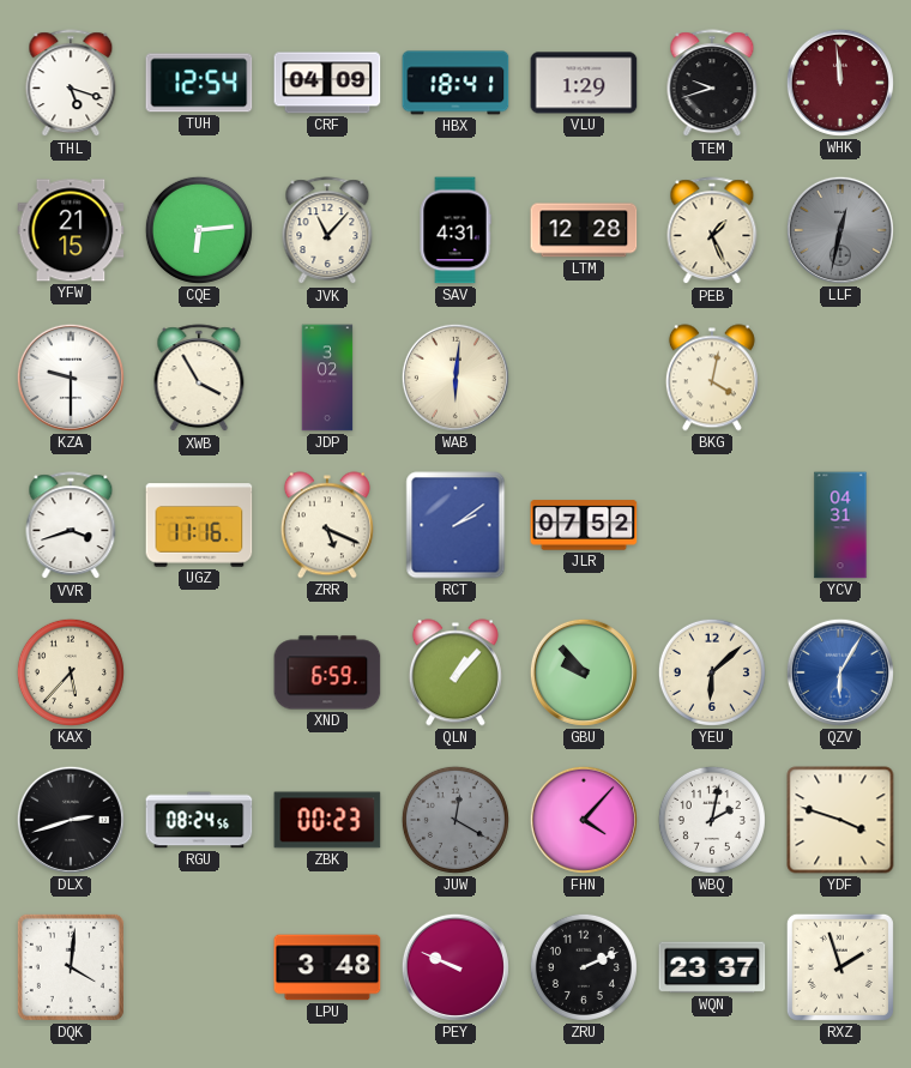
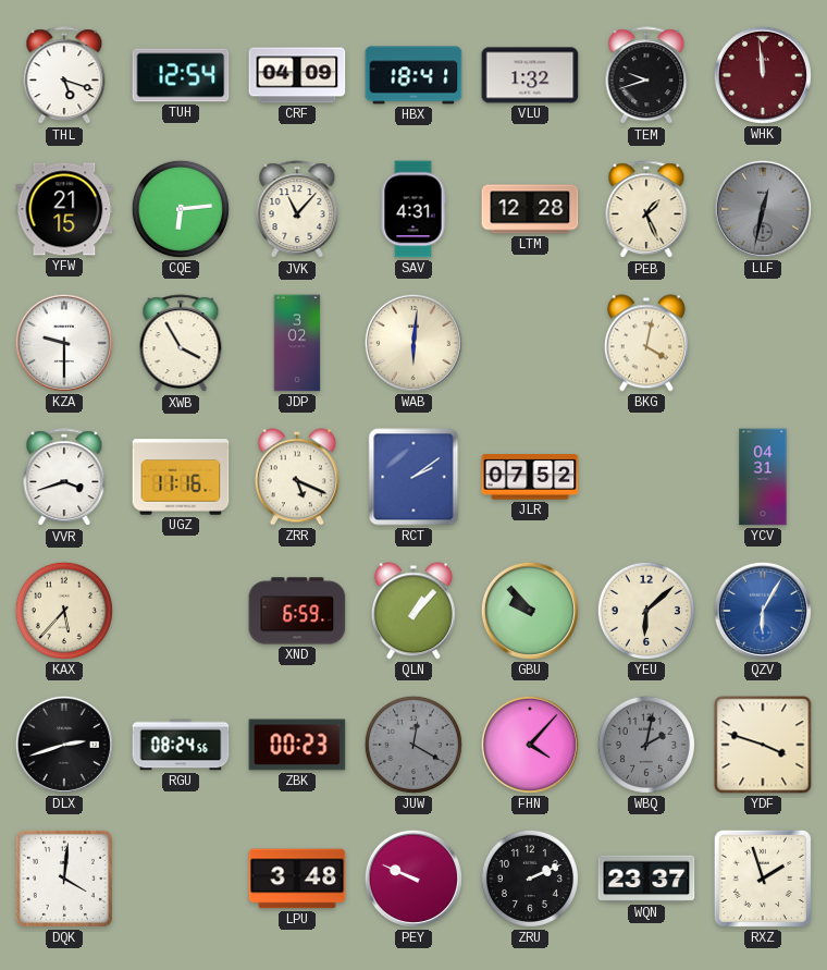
VLU: 1:29 -> 1:32
WBQ dial: white -> grey
